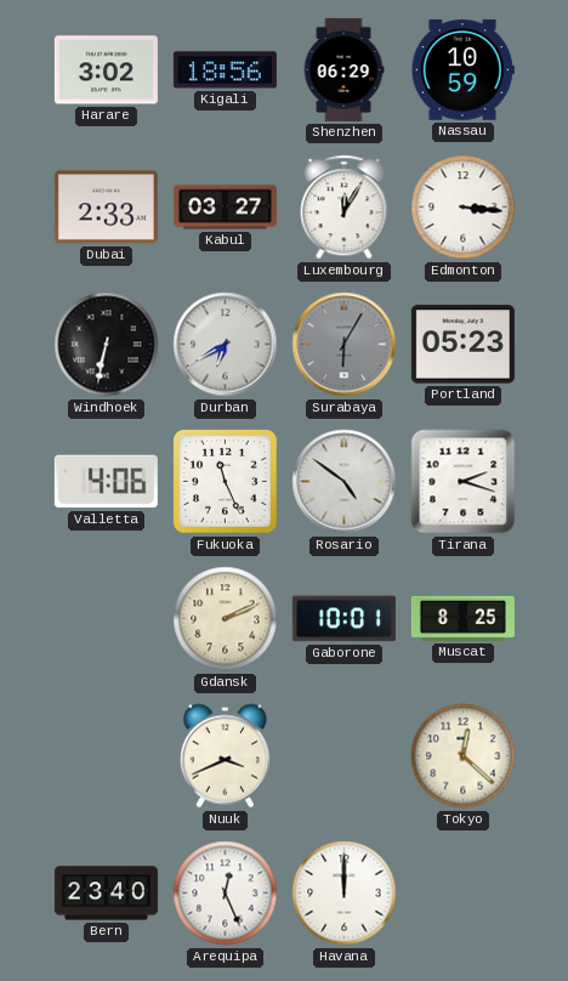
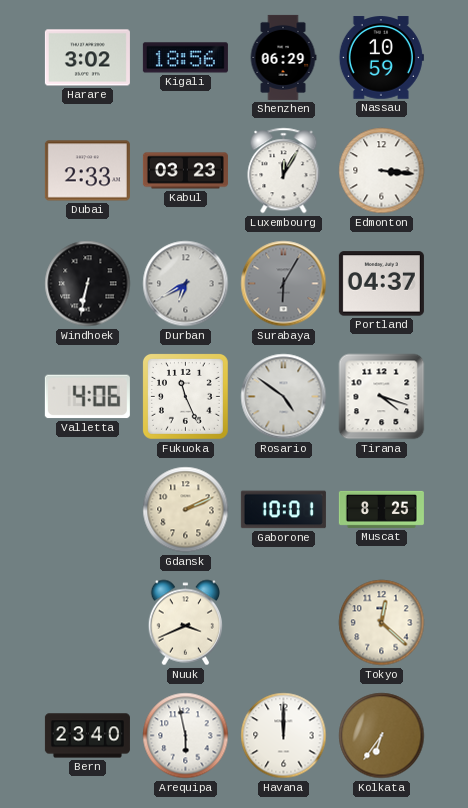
Kabul: 03:27 -> 03:23
Portland: 05:23 -> 04:37
Tirana: 2:18 -> 4:18
Arequipa: 12:26 -> 5:58
Kolkata: none -> 6:36
